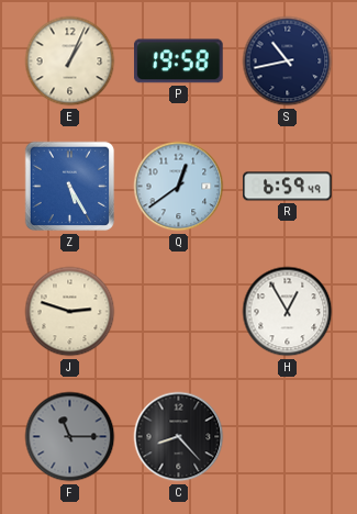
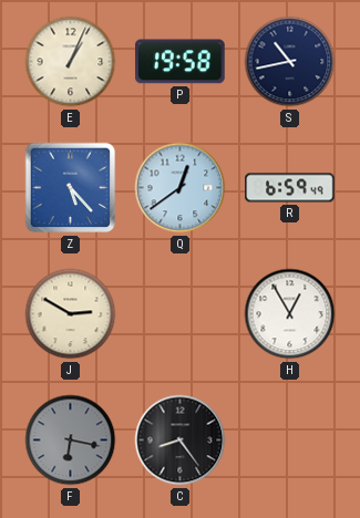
Z: 5:25 -> 5:23
J: 2:48 -> 2:50
F: 11:15 -> 6:17
C: 8:23 -> 8:24
